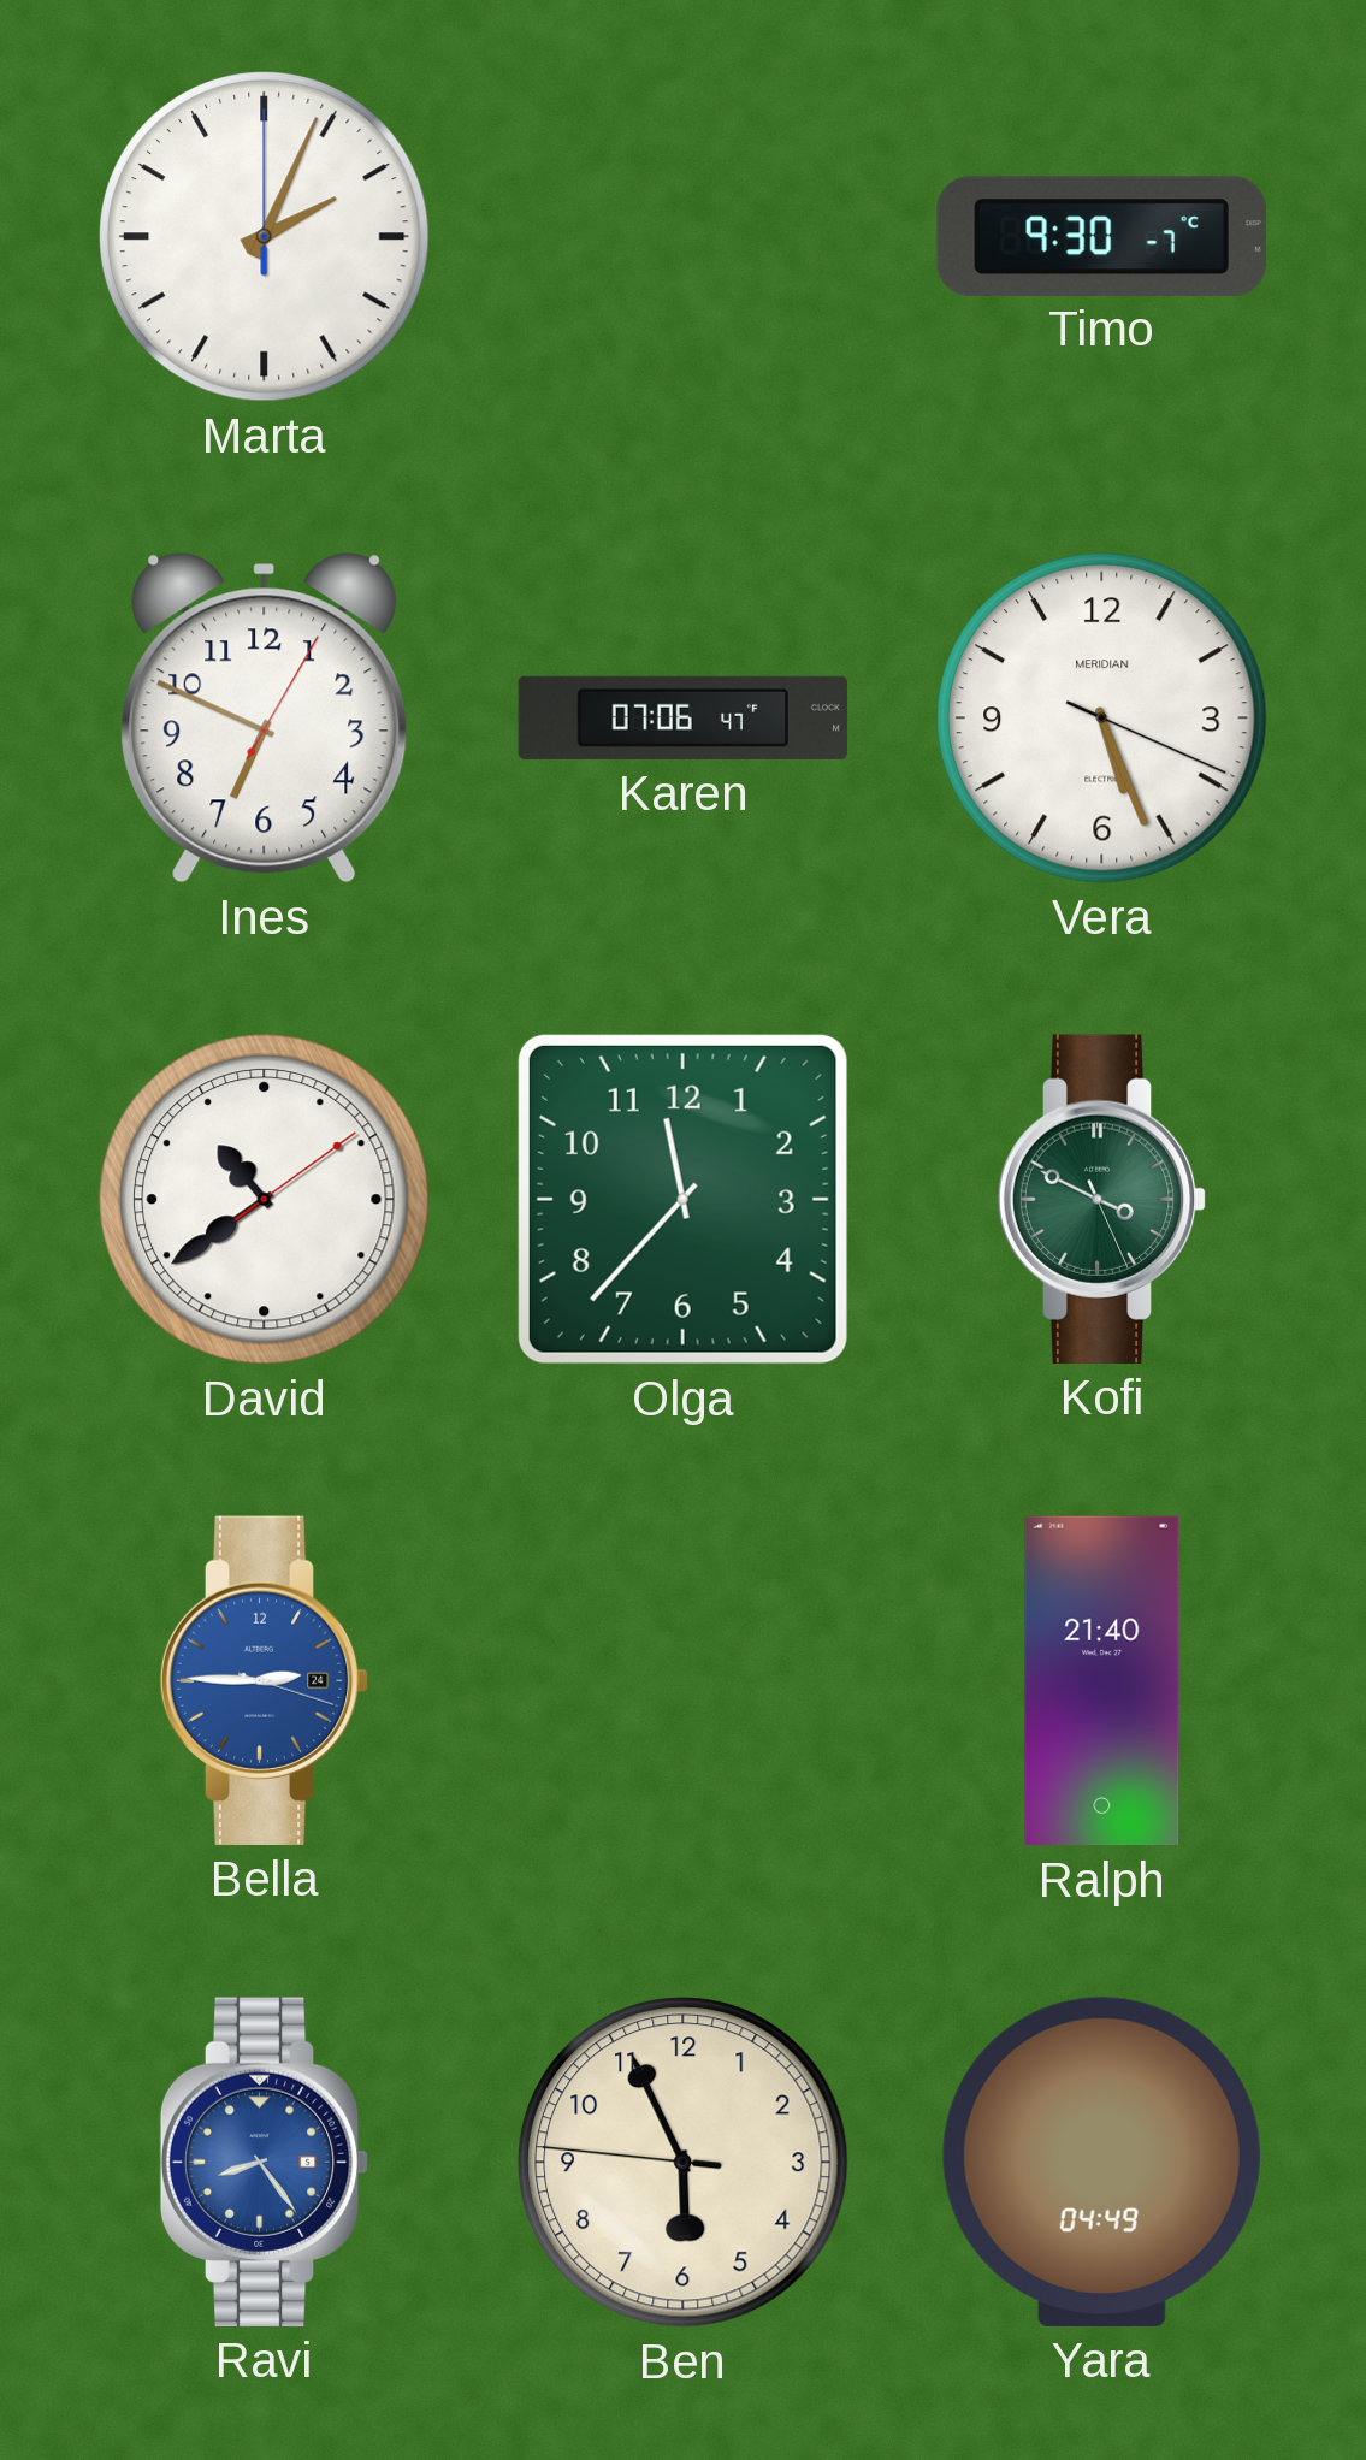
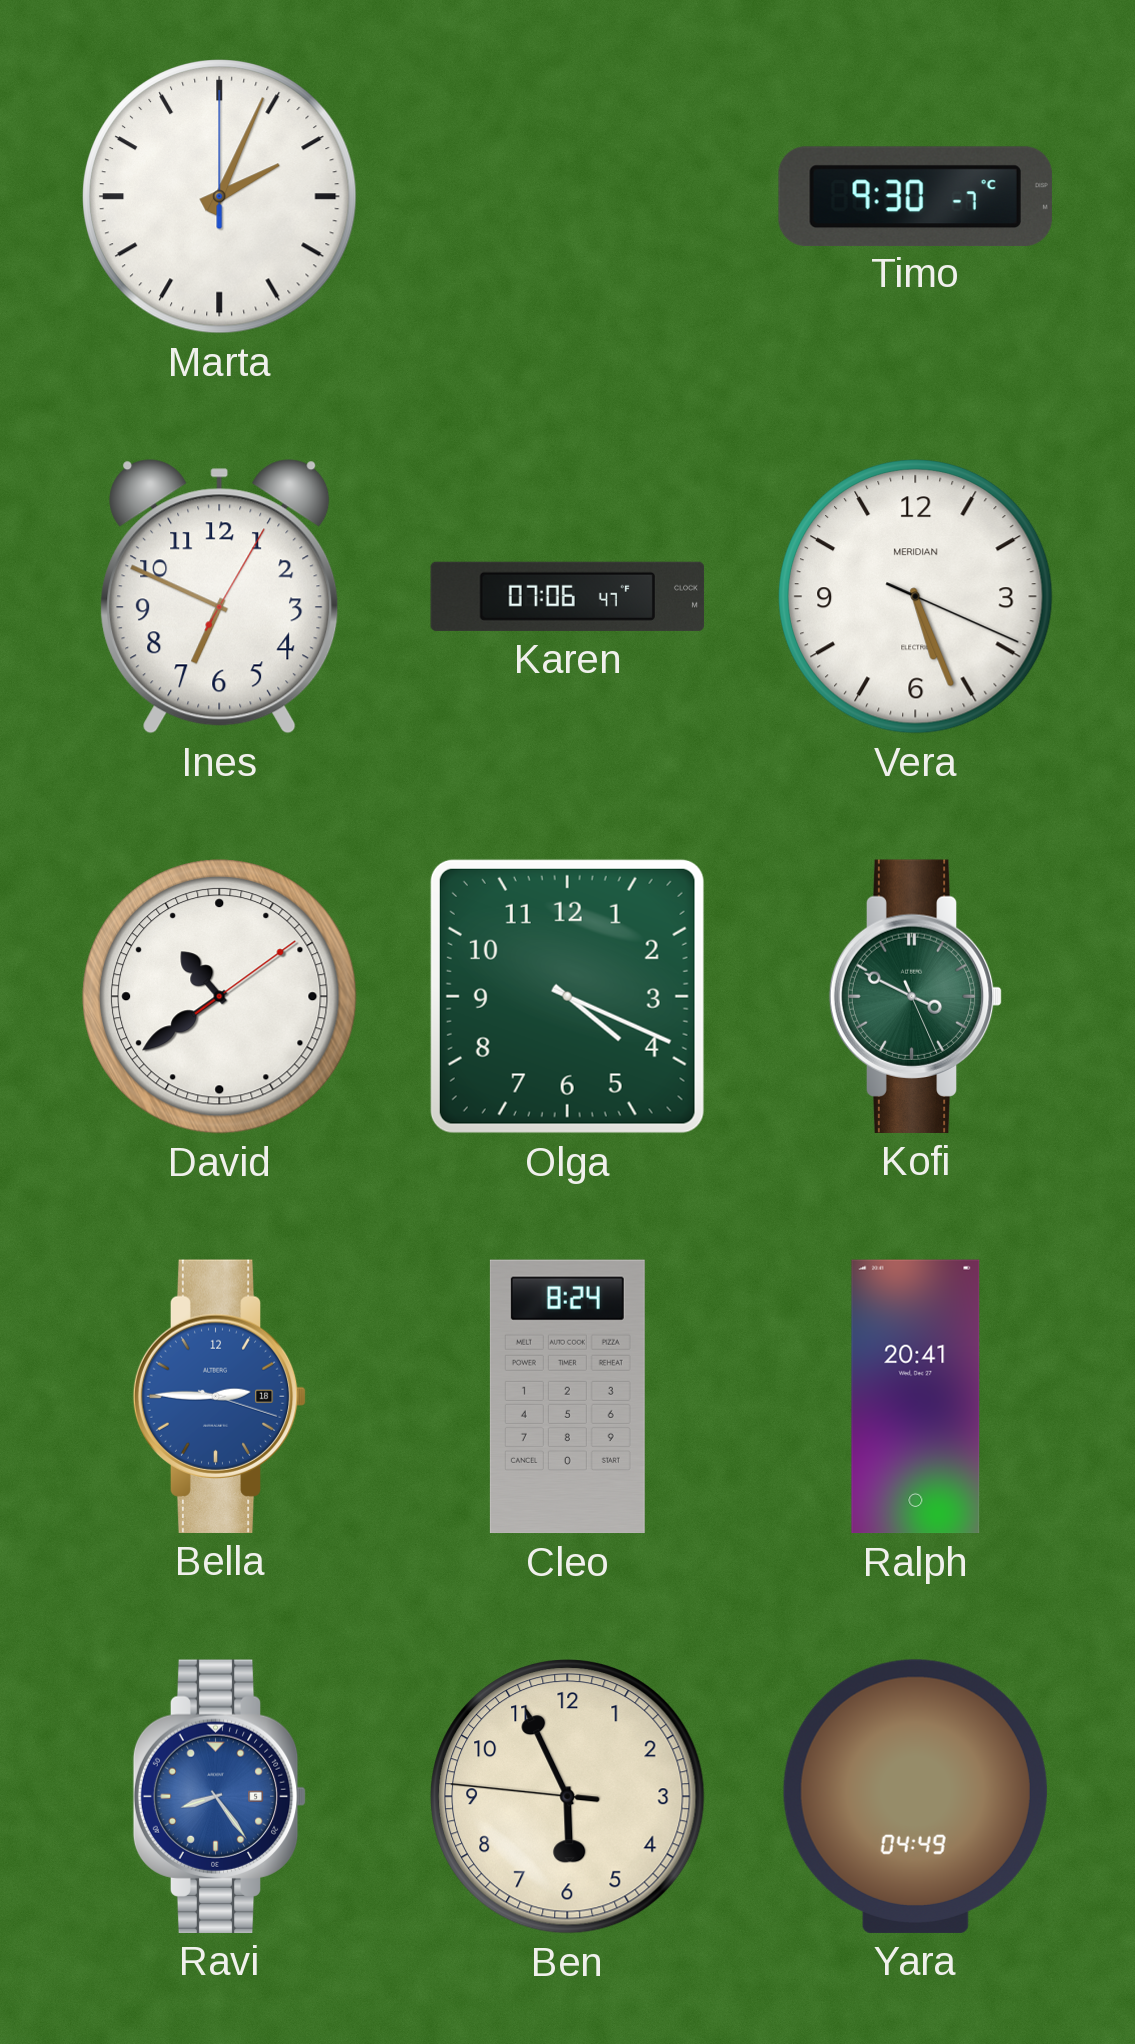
Olga: 11:37 -> 4:19
Bella date: 24 -> 18
Cleo: none -> 8:24
Ralph: 21:40 -> 20:41
